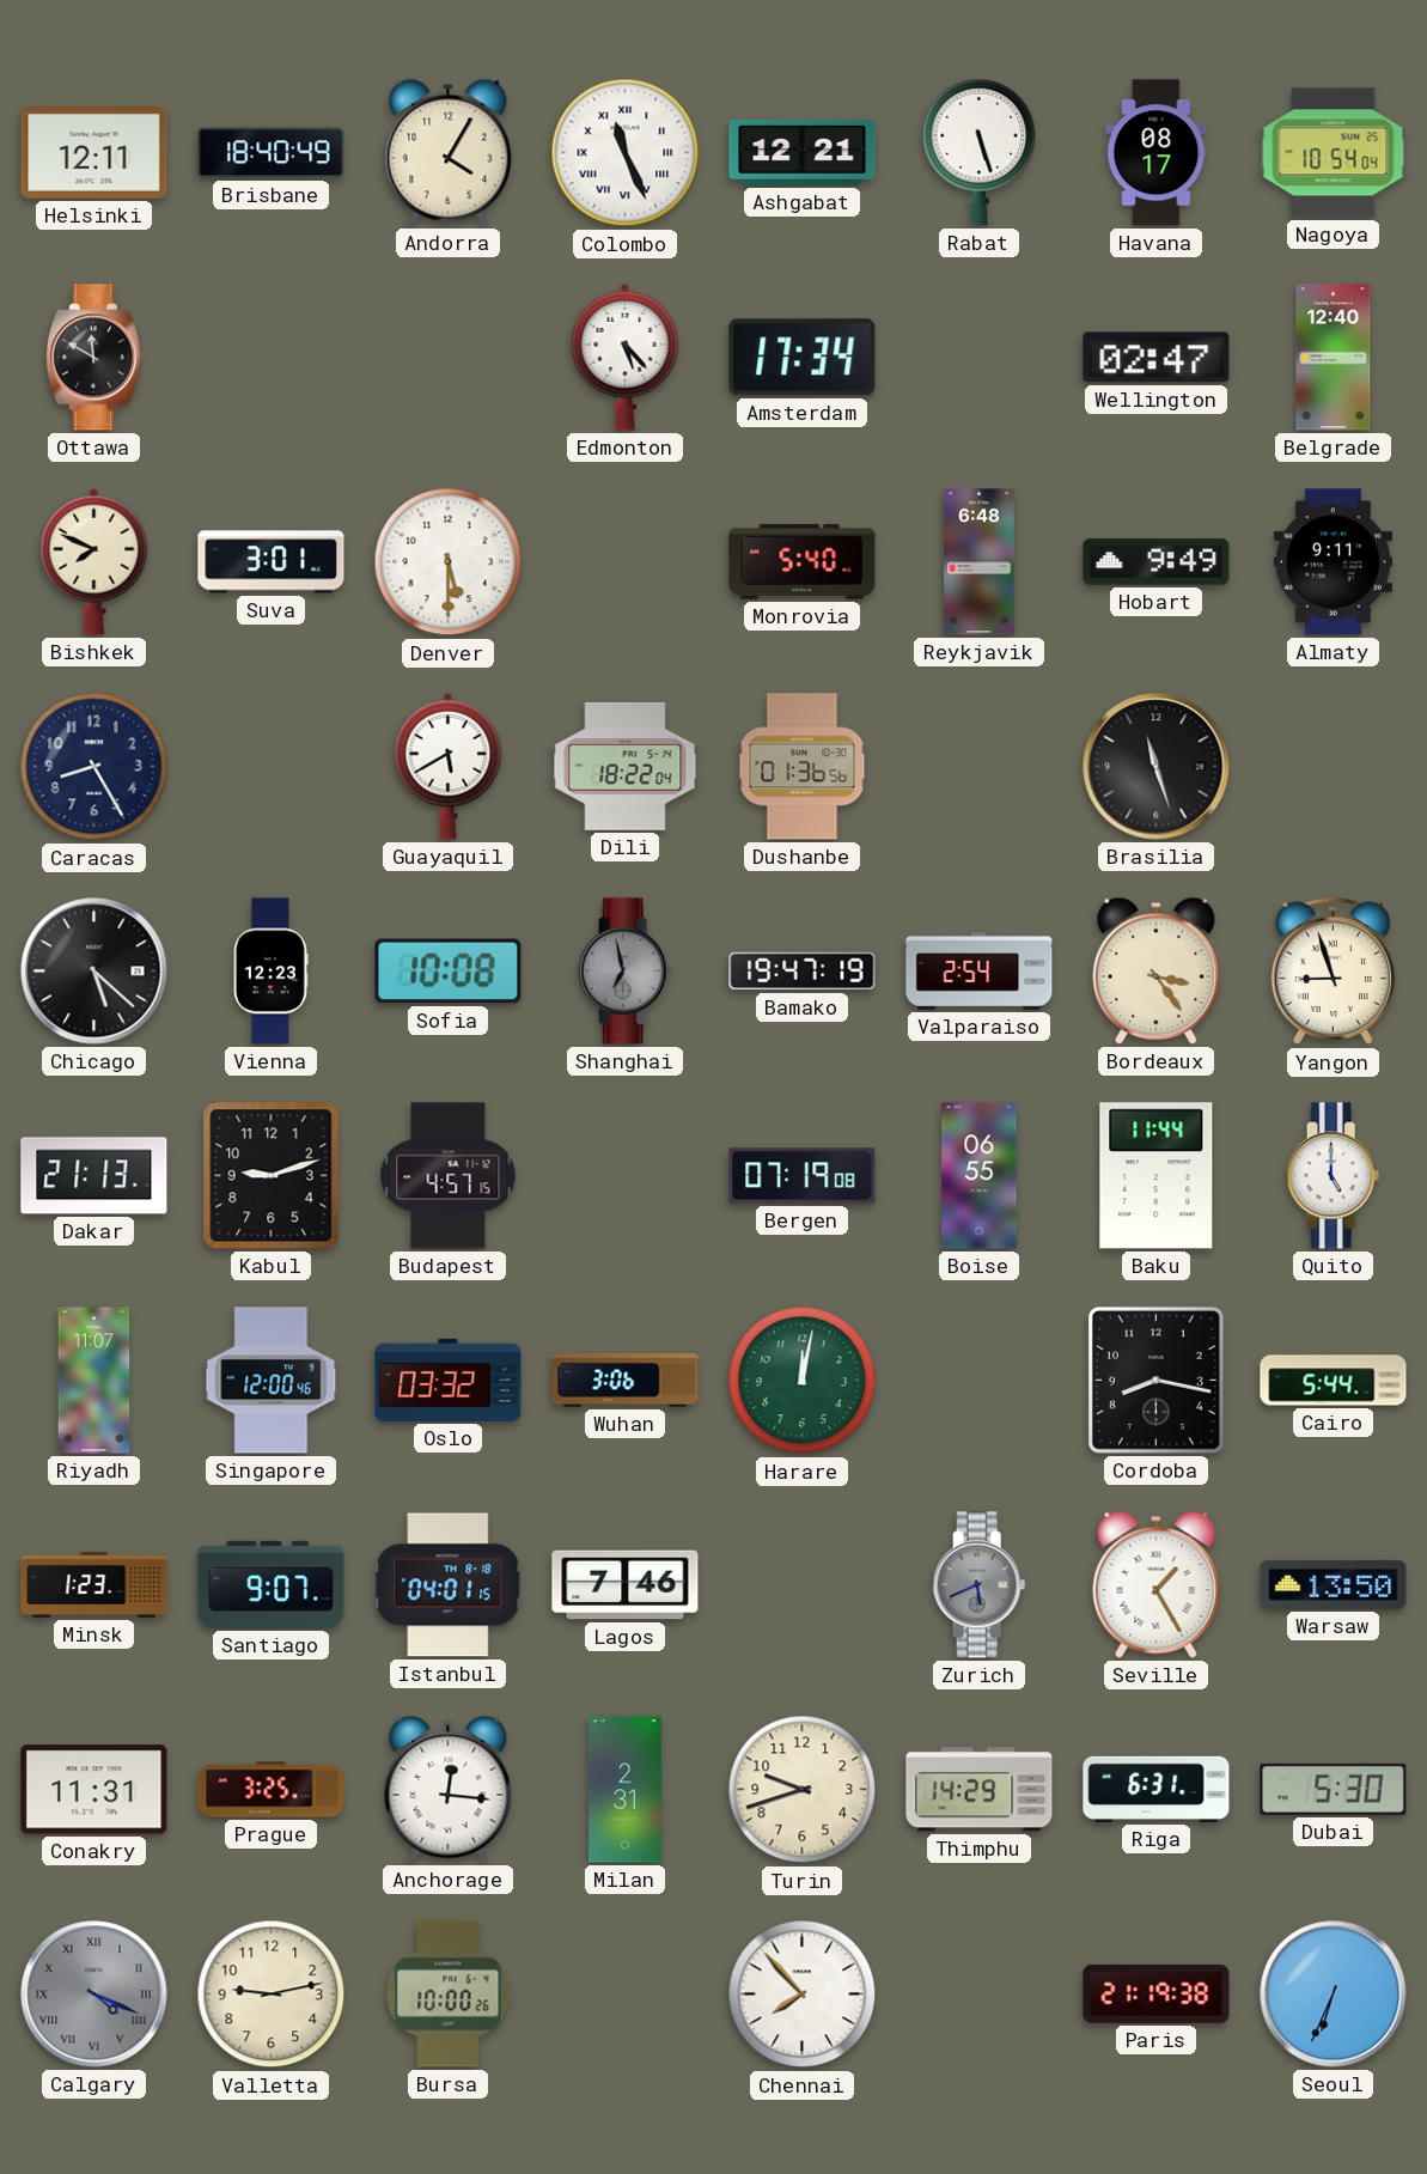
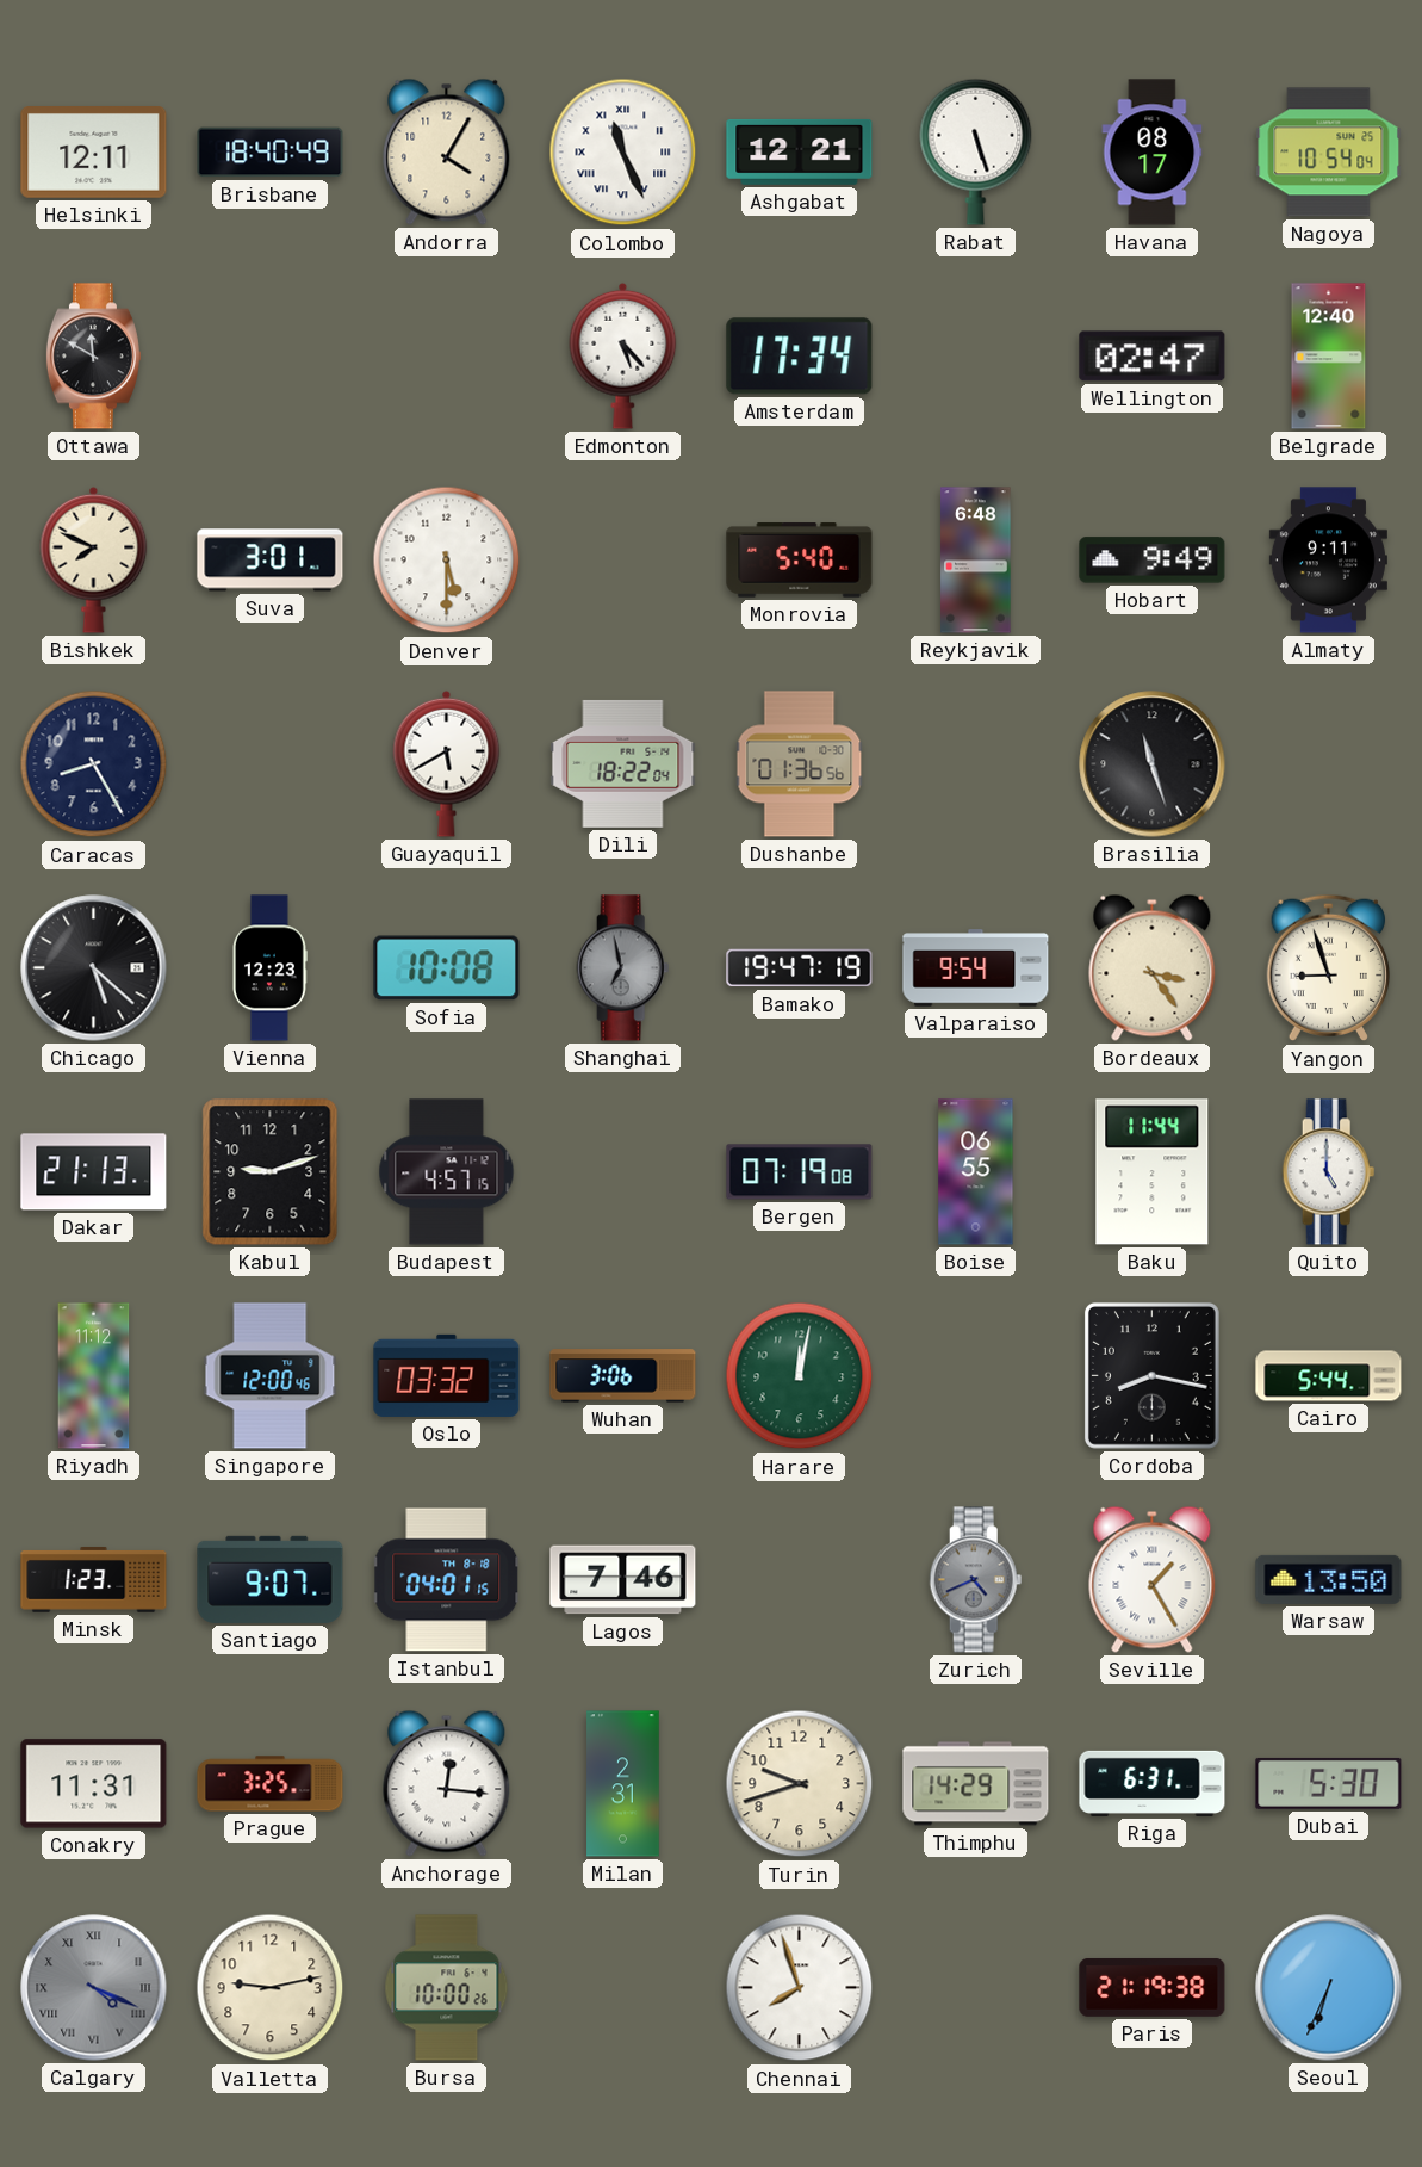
Valparaiso: 2:54 -> 9:54
Riyadh: 11:07 -> 11:12
Zurich: 5:41 -> 4:41
Chennai: 7:53 -> 7:57
